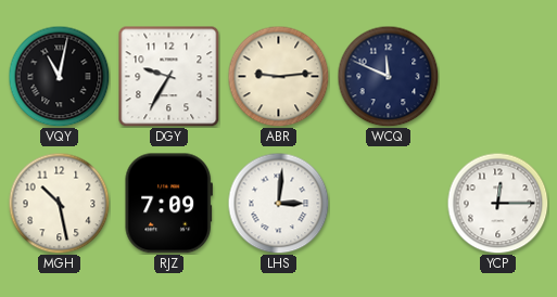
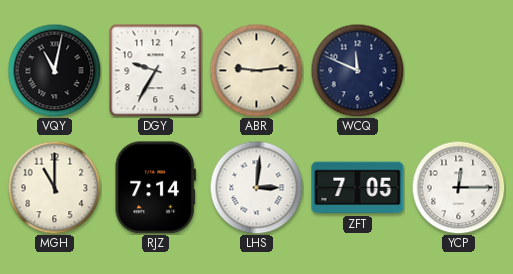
MGH: 10:28 -> 11:00
RJZ: 7:09 -> 7:14
ZFT: none -> 7:05
